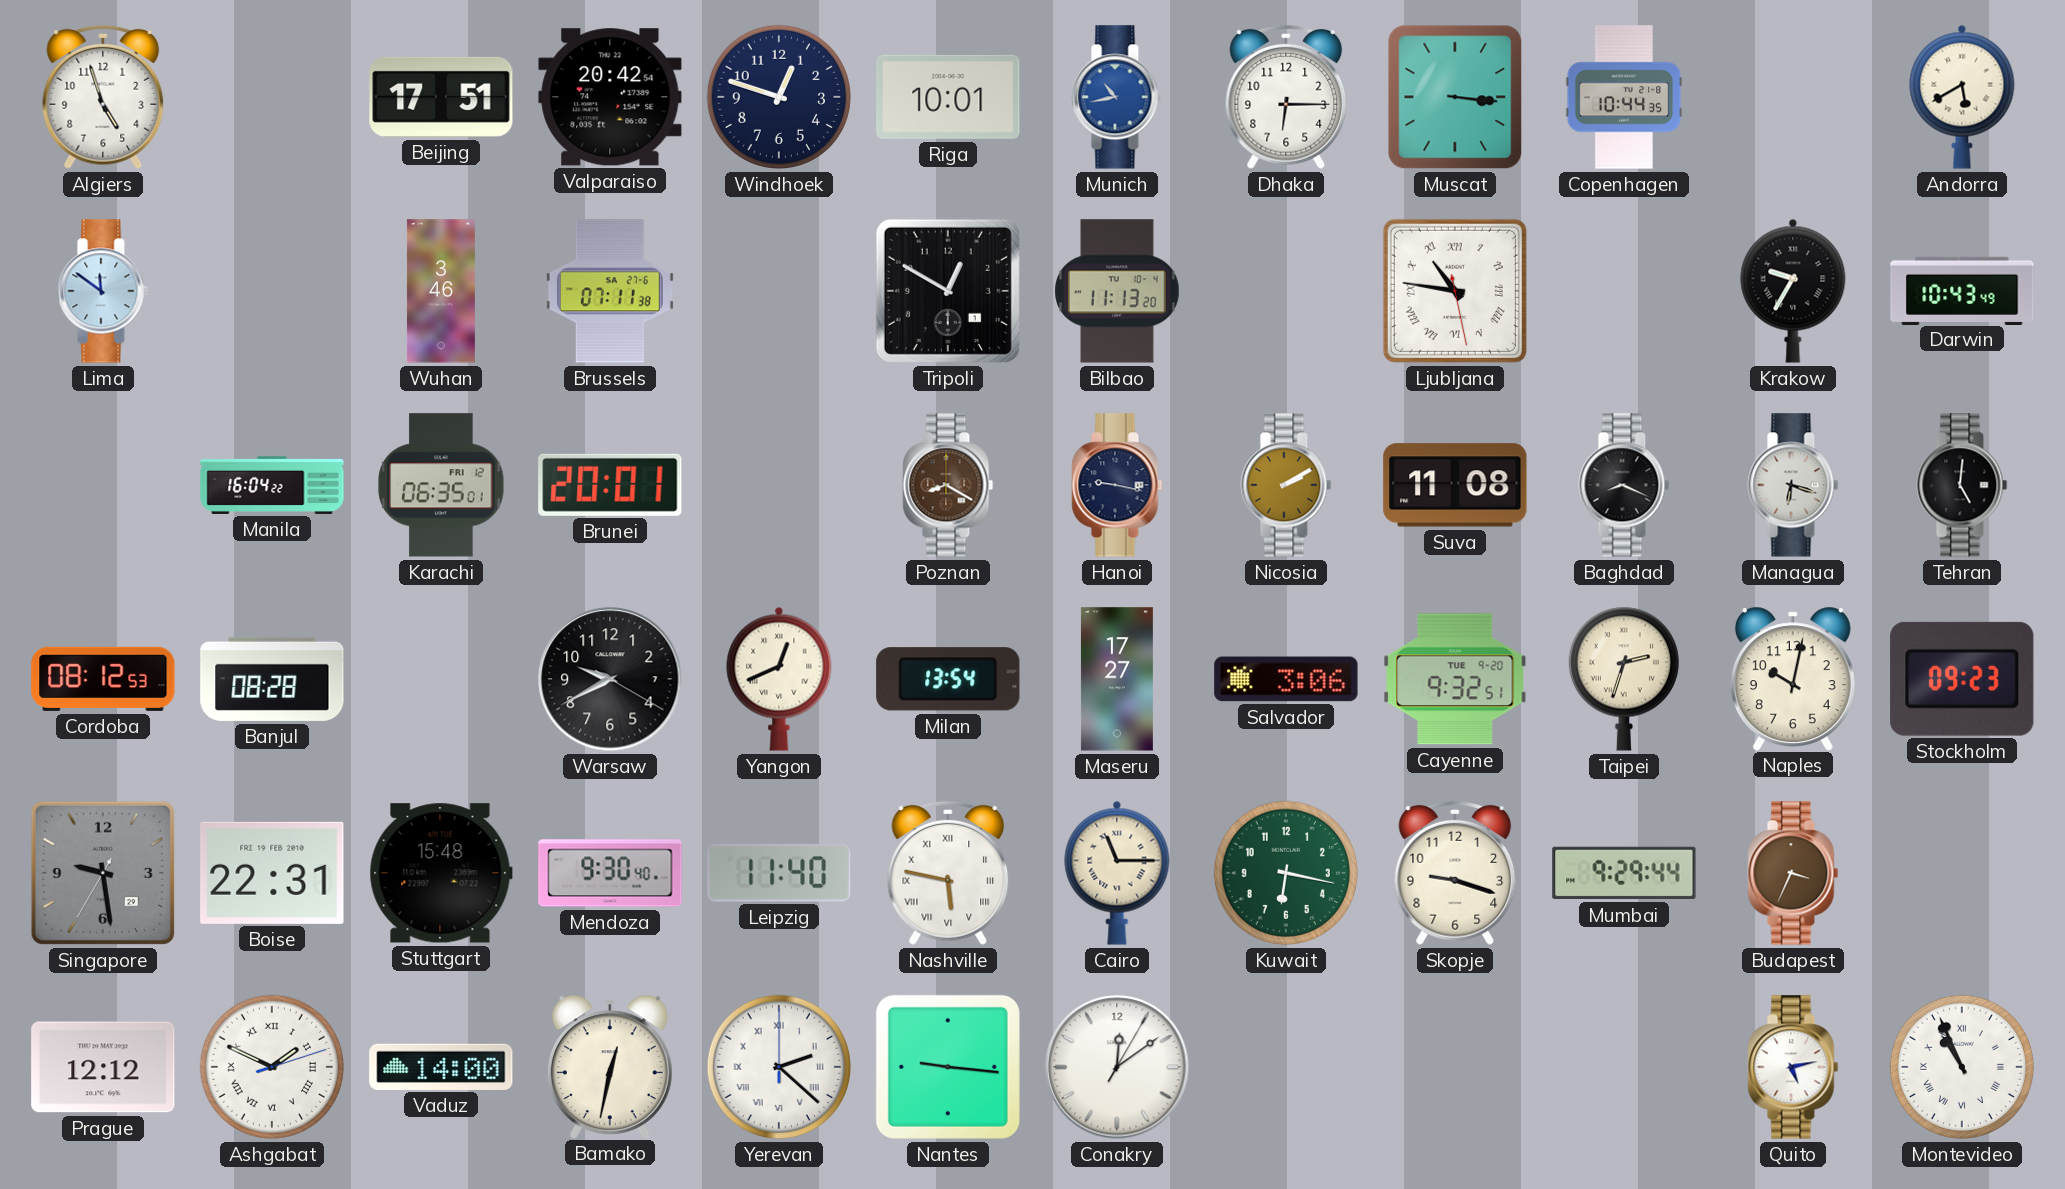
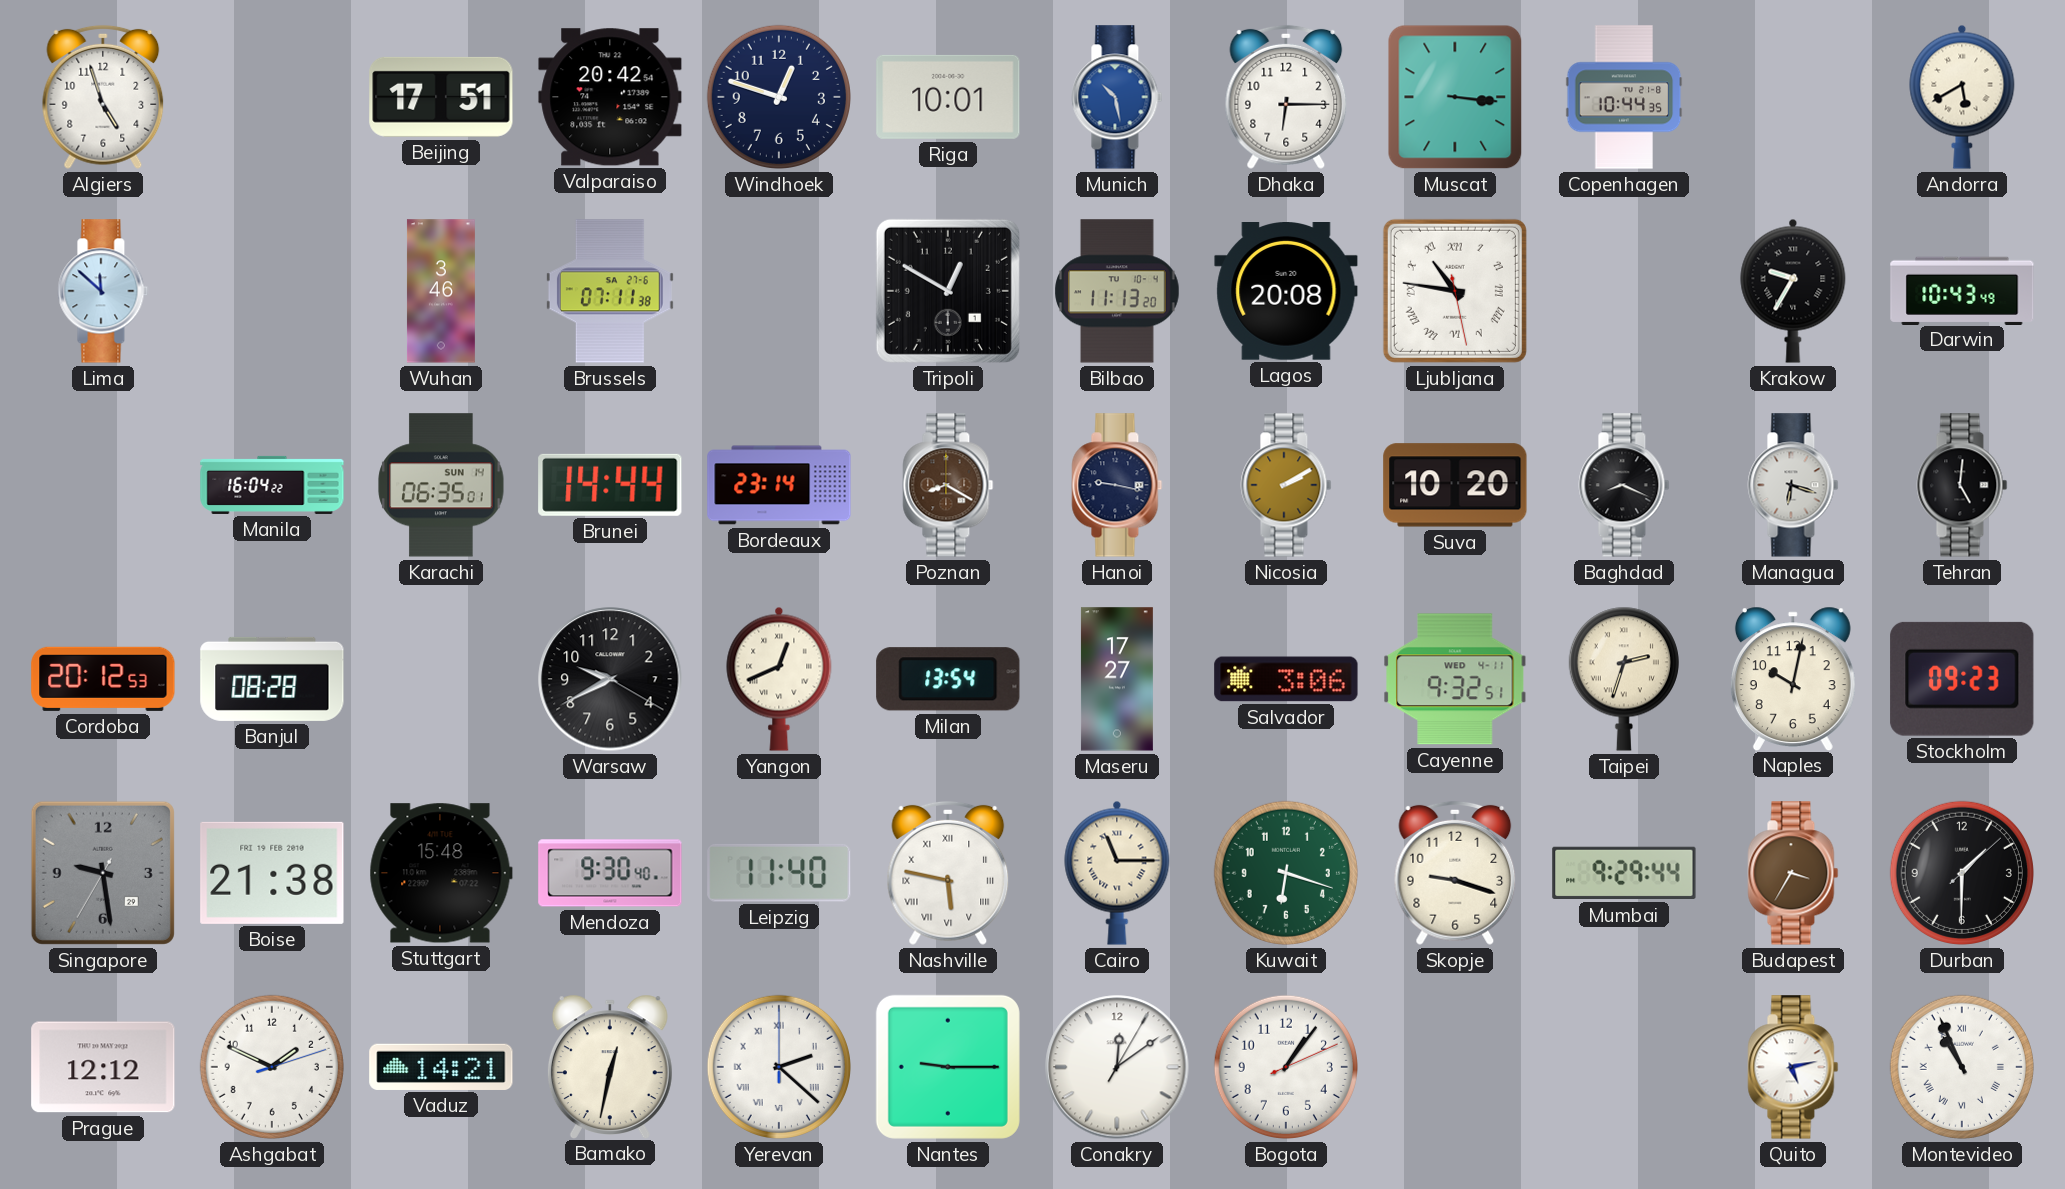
Munich: 10:43 -> 10:28
Lima: 11:51 -> 11:52
Lagos: none -> 20:08
Karachi date: FRI 12 -> SUN 14
Brunei: 20:01 -> 14:44
Bordeaux: none -> 23:14
Suva: 11:08 -> 10:20
Cordoba: 08:12 -> 20:12
Cayenne date: TUE 9-20 -> WED 4-11
Boise: 22:31 -> 21:38
Kuwait: 6:17 -> 6:18
Budapest: 3:34 -> 3:35
Durban: none -> 1:30
Ashgabat numerals: Roman -> Arabic
Vaduz: 14:00 -> 14:21
Nantes: 9:16 -> 9:15
Bogota: none -> 1:06
